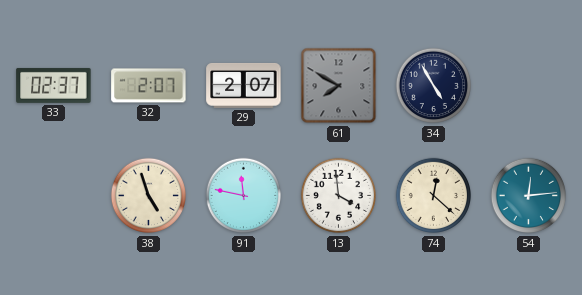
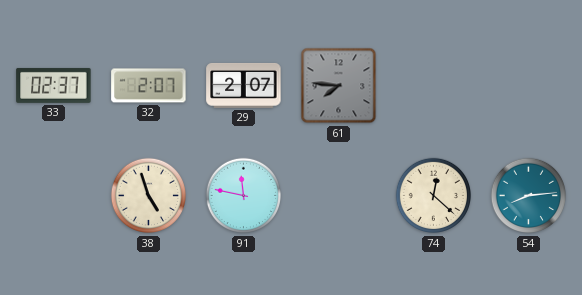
61: 7:50 -> 7:46
34: 4:55 -> none
13: 3:59 -> none
54: 12:14 -> 8:14
